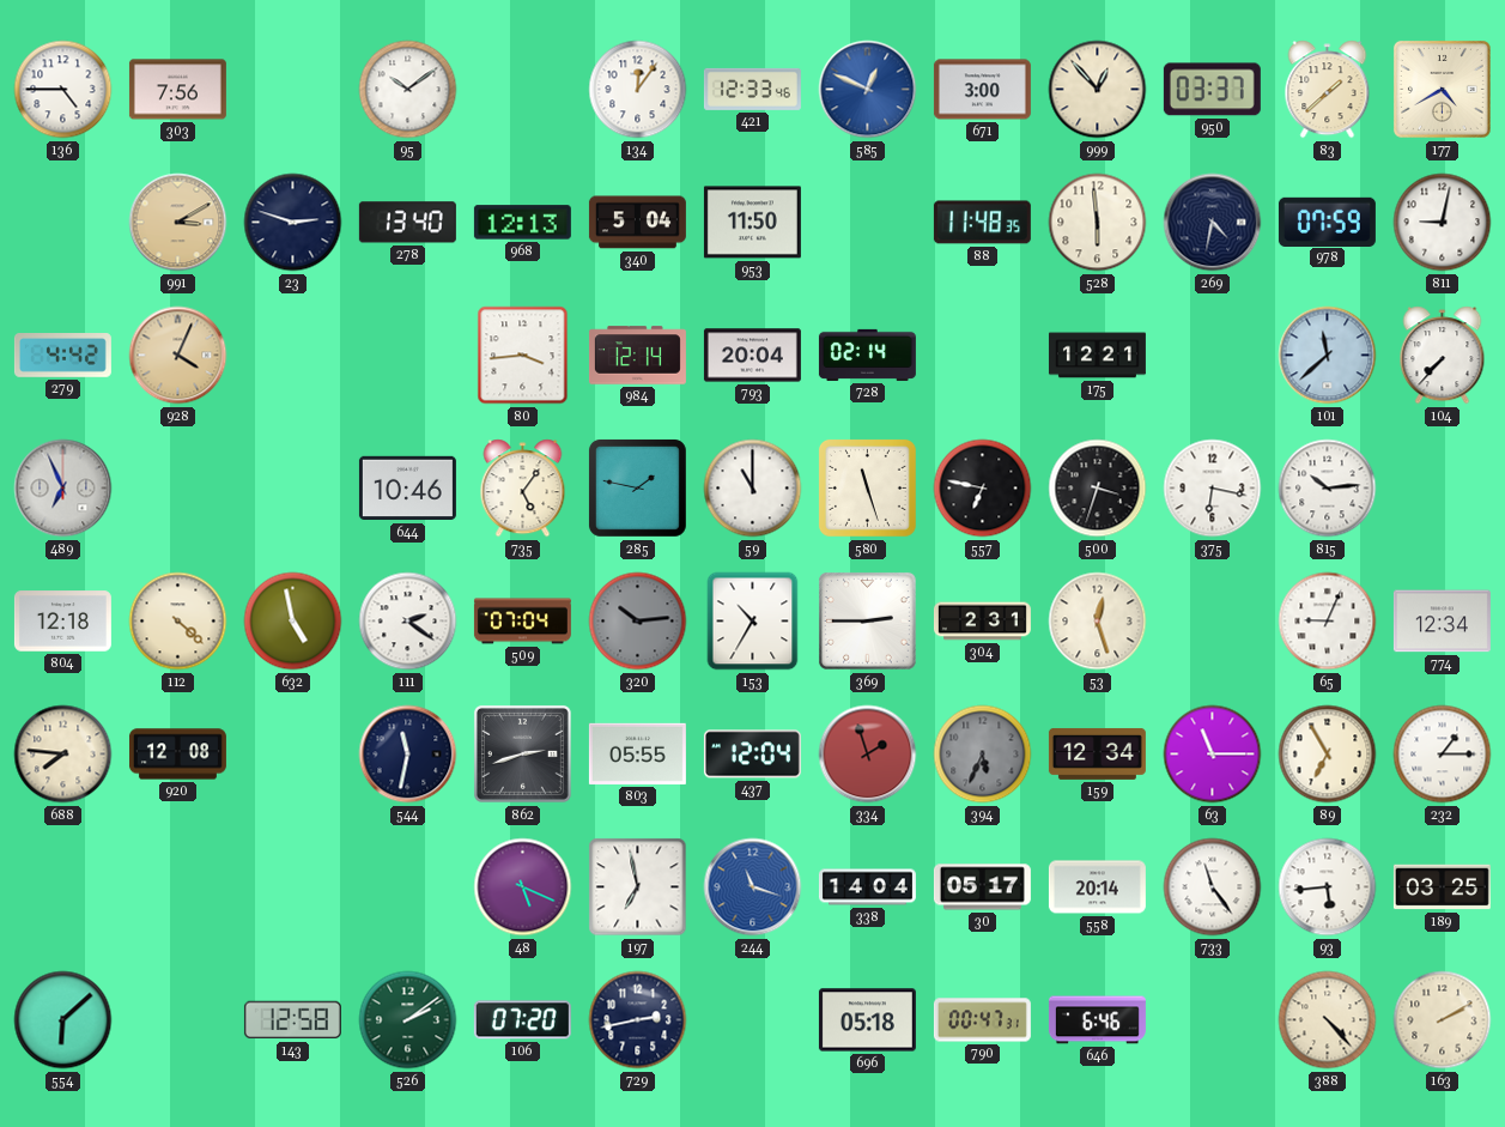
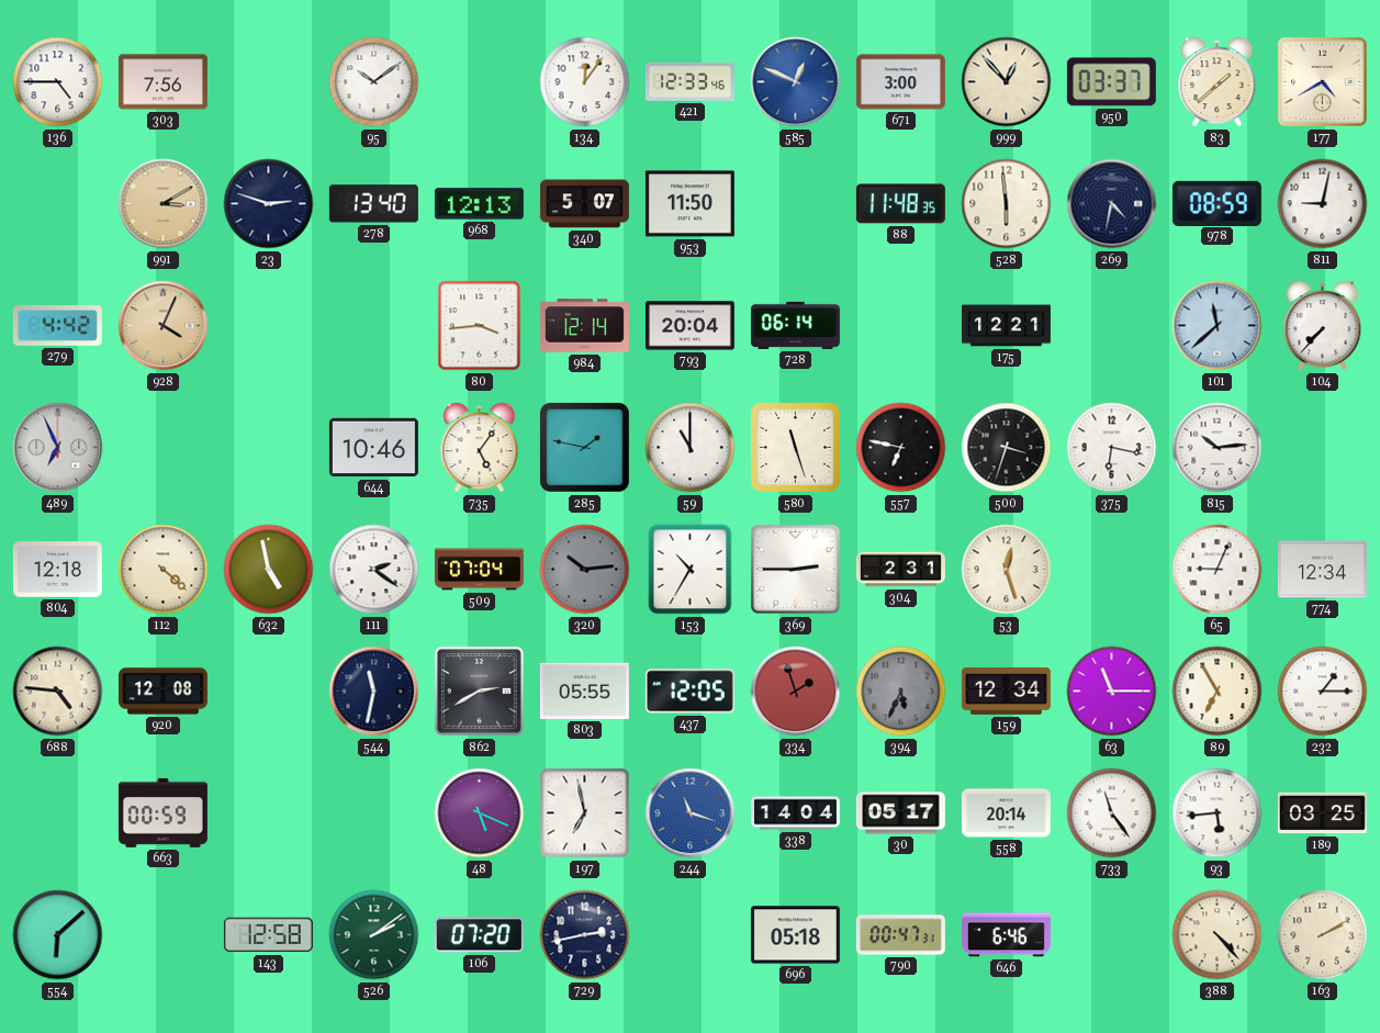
340: 5:04 -> 5:07
978: 07:59 -> 08:59
728: 02:14 -> 06:14
688: 7:46 -> 4:46
862: 2:42 -> 2:40
437: 12:04 -> 12:05
663: none -> 00:59
